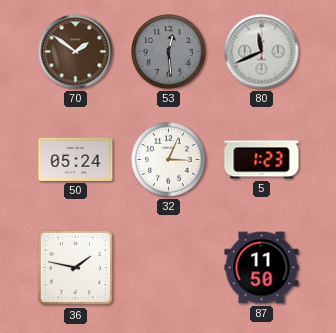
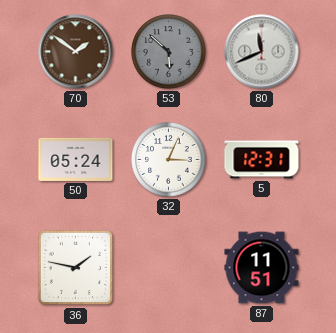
53: 12:29 -> 5:52
5: 1:23 -> 12:31
87: 11:50 -> 11:51
